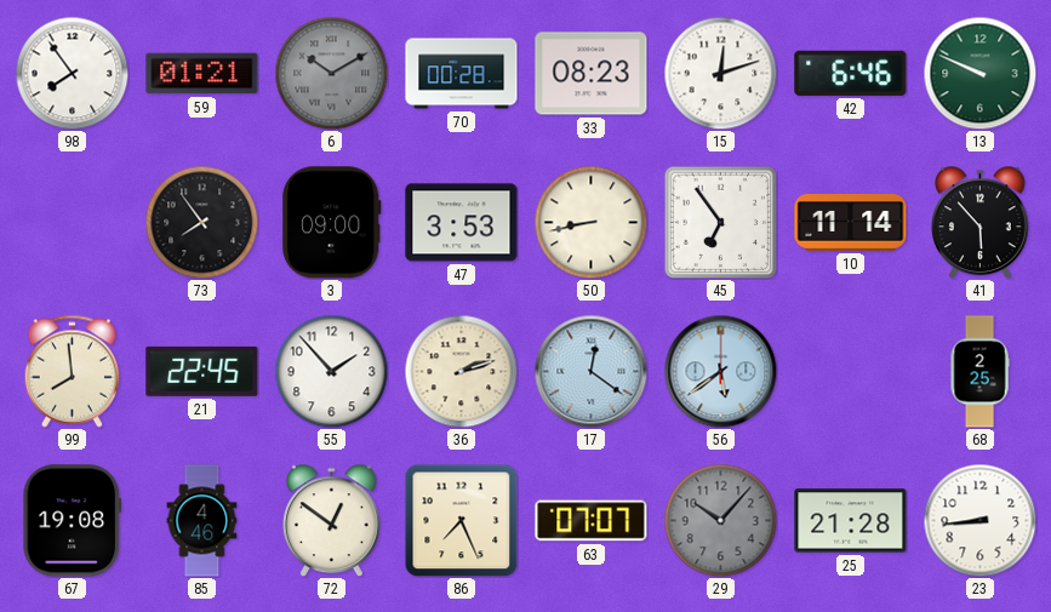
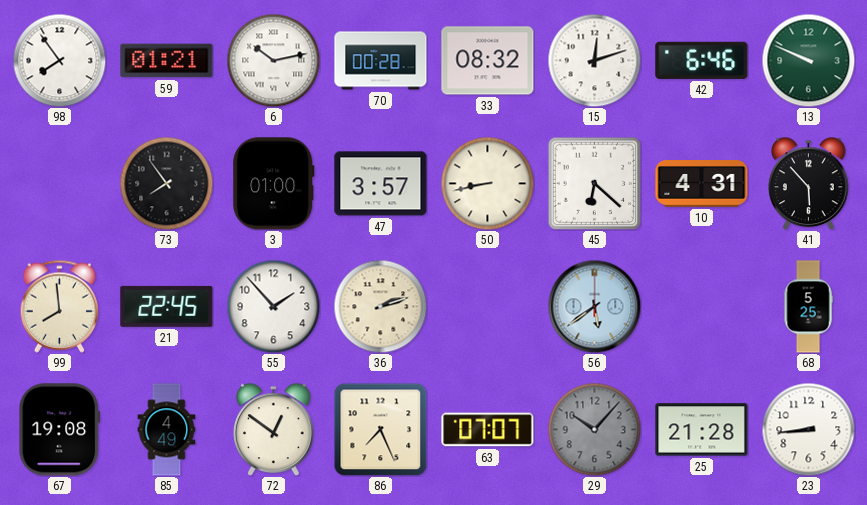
6: 10:10 -> 10:13
6 dial: grey -> white
33: 08:23 -> 08:32
3: 09:00 -> 01:00
47: 3:53 -> 3:57
45: 6:54 -> 6:22
10: 11:14 -> 4:31
17: 12:21 -> none
68: 2:25 -> 5:25
85: 4:46 -> 4:49
